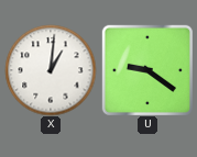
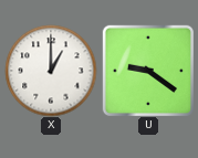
X: 1:01 -> 1:00
